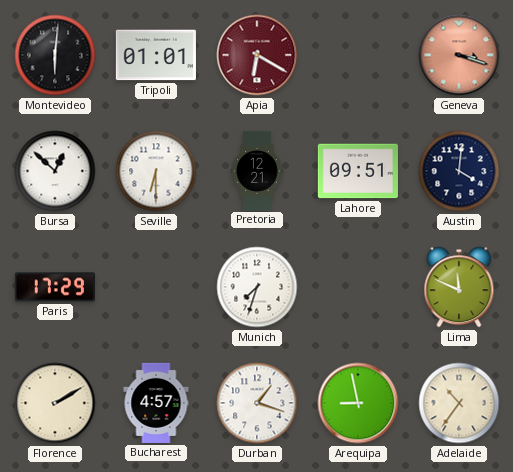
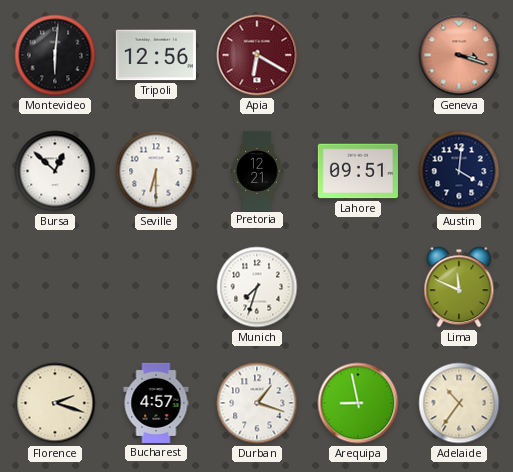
Tripoli: 01:01 -> 12:56
Paris: 17:29 -> none
Florence: 2:10 -> 2:18
